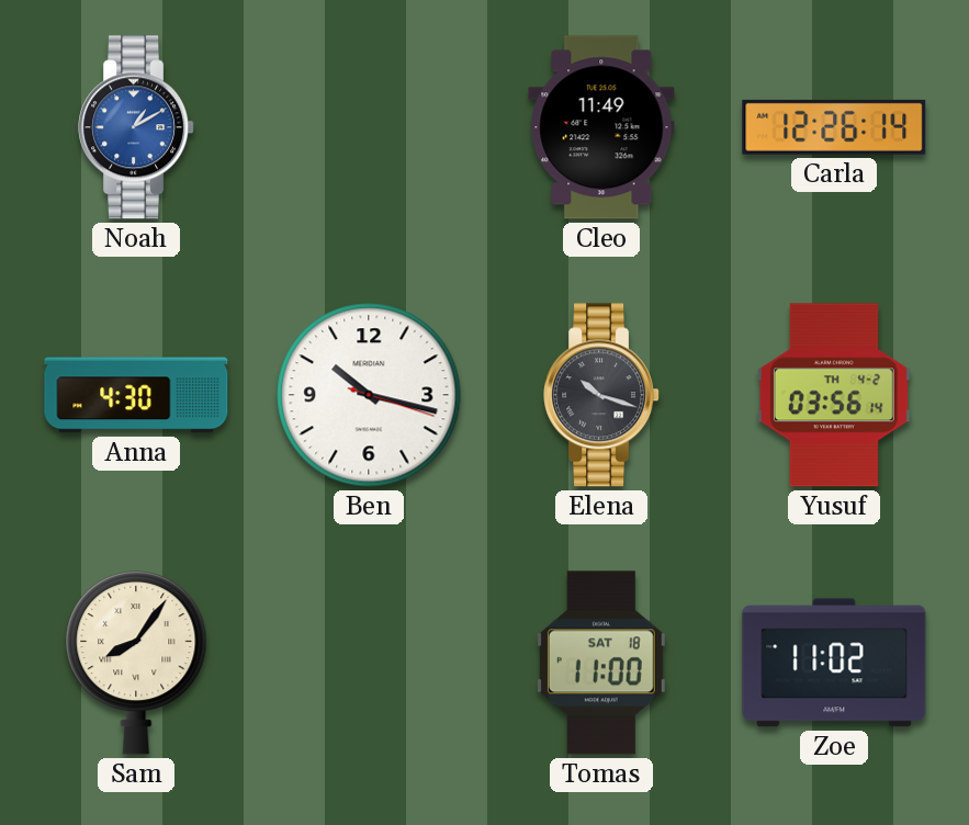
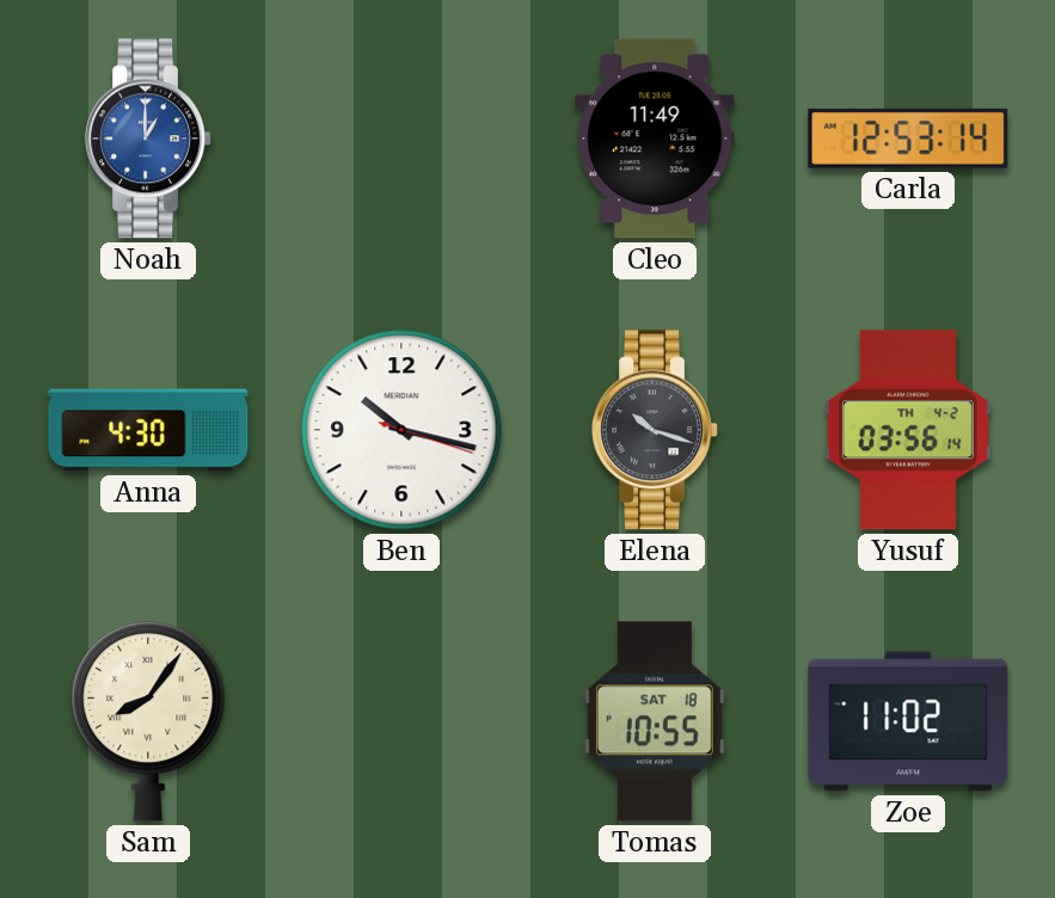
Noah: 1:10 -> 1:00
Carla: 12:26 -> 12:53
Tomas: 11:00 -> 10:55
